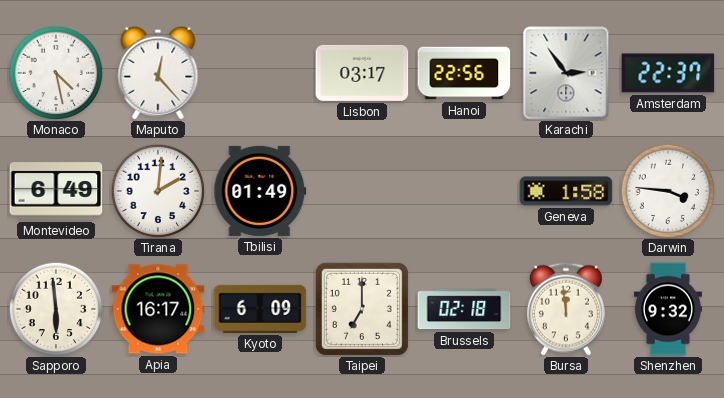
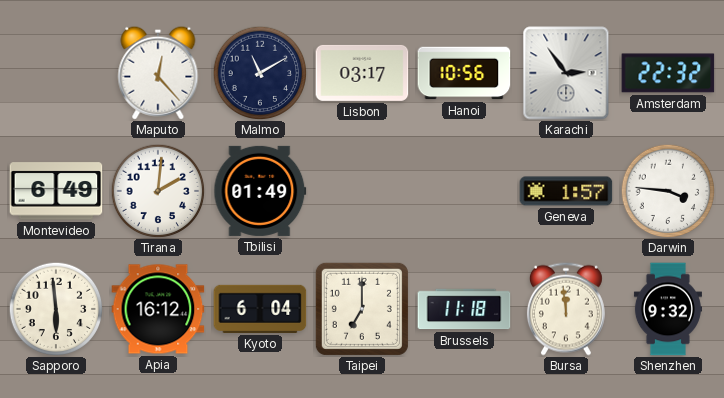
Monaco: 4:28 -> none
Malmo: none -> 11:10
Hanoi: 22:56 -> 10:56
Amsterdam: 22:37 -> 22:32
Geneva: 1:58 -> 1:57
Apia: 16:17 -> 16:12
Kyoto: 6:09 -> 6:04
Brussels: 02:18 -> 11:18
